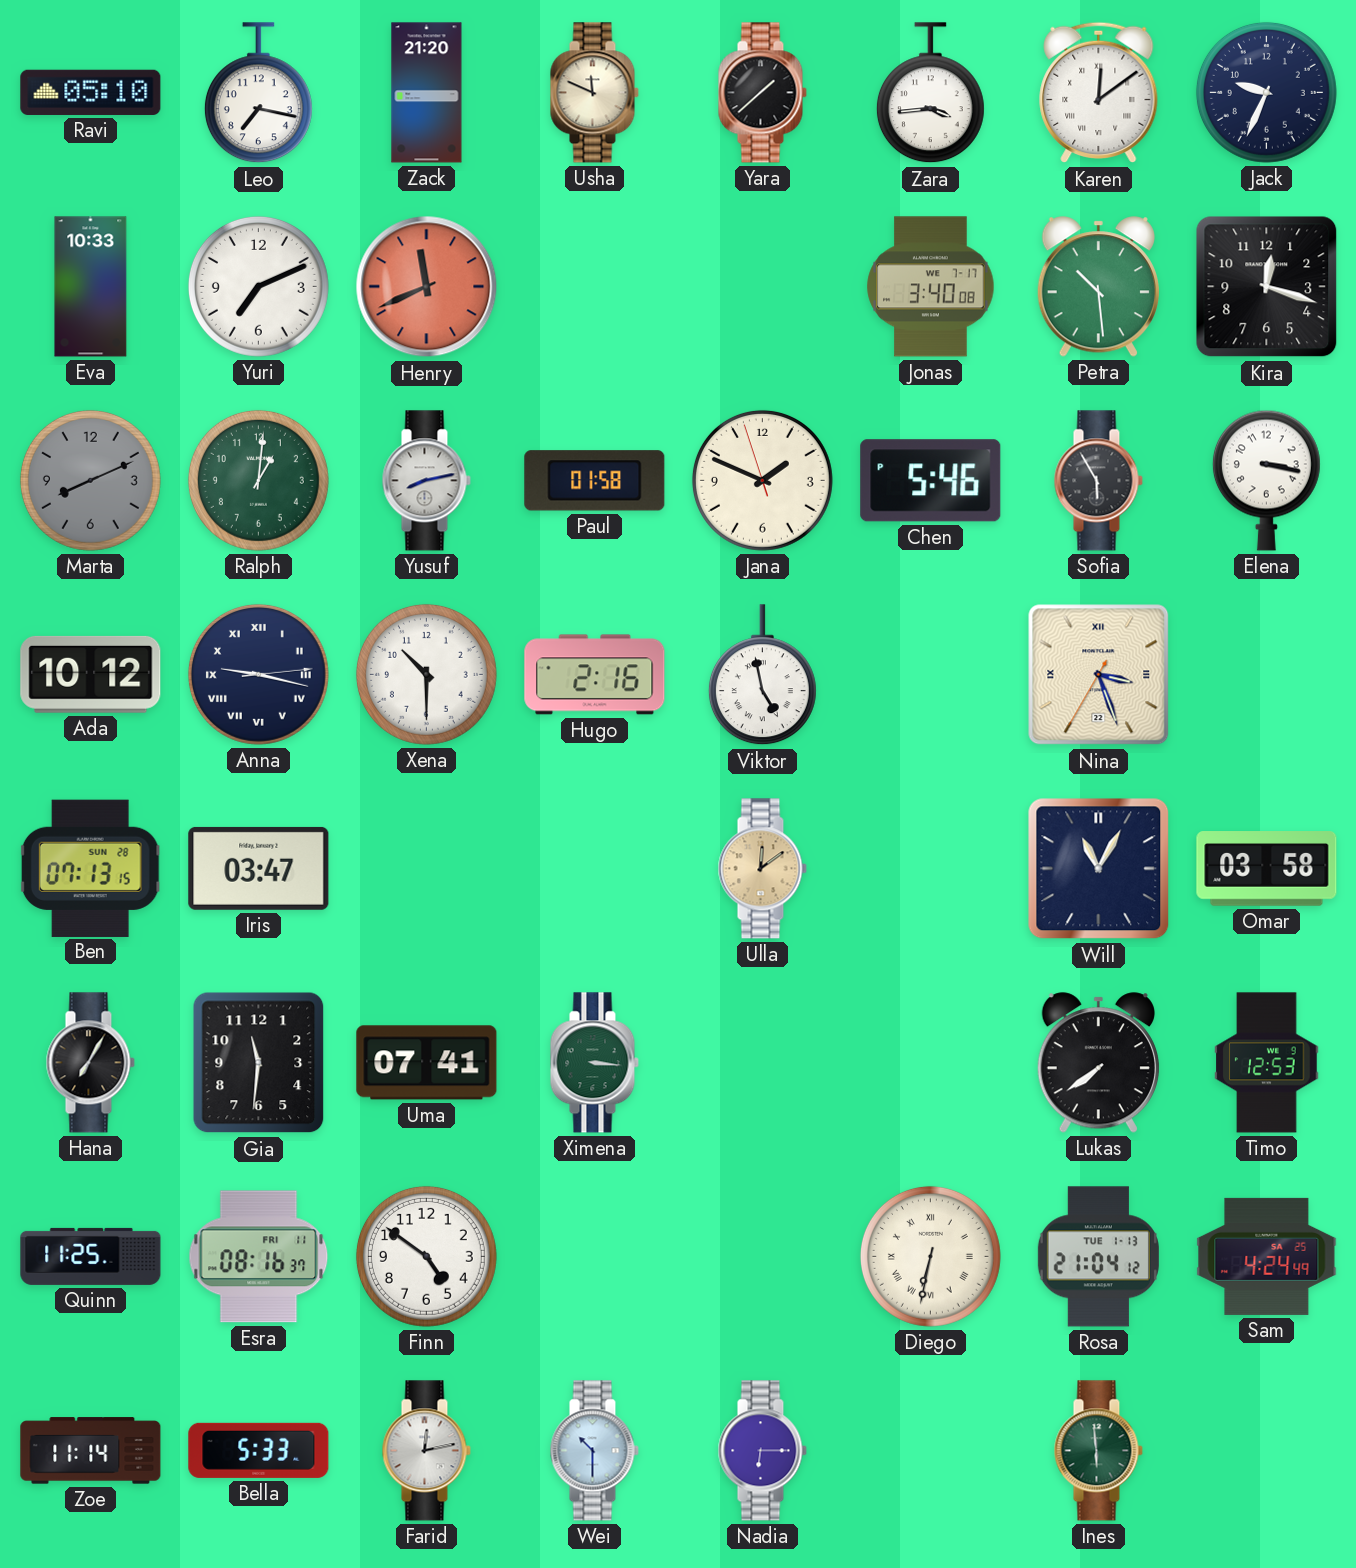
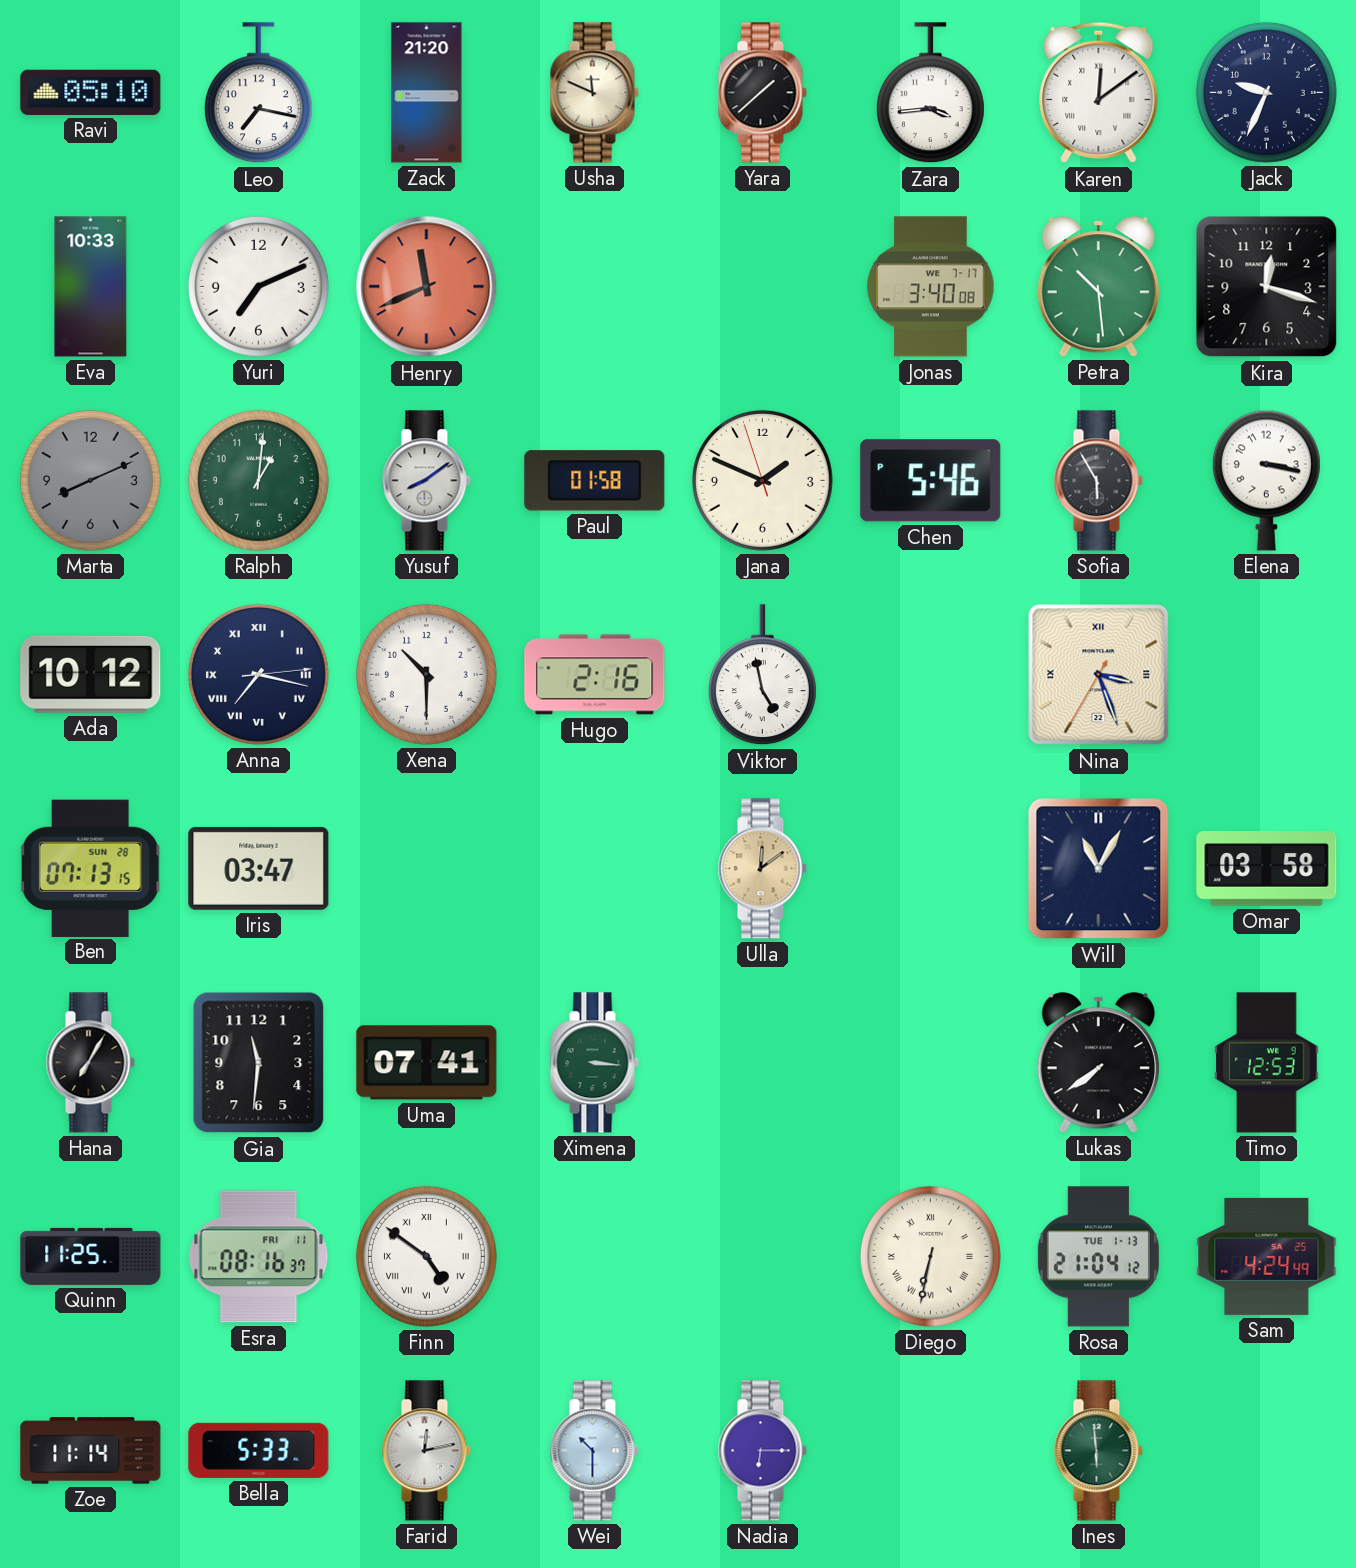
Yusuf: 8:13 -> 8:09
Anna: 9:17 -> 7:17
Finn numerals: Arabic -> Roman
